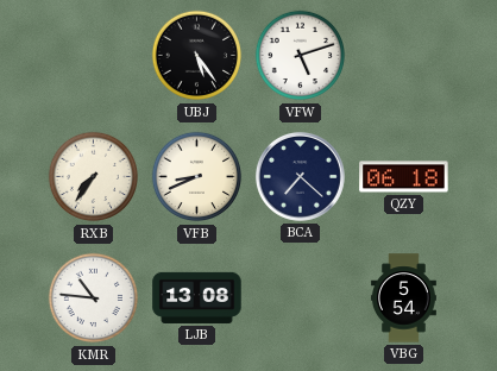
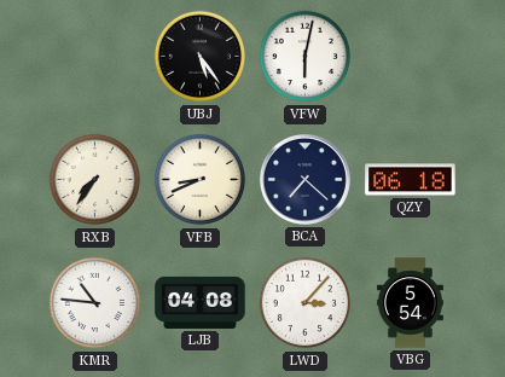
VFW: 5:12 -> 6:02
LJB: 13:08 -> 04:08
LWD: none -> 3:07
